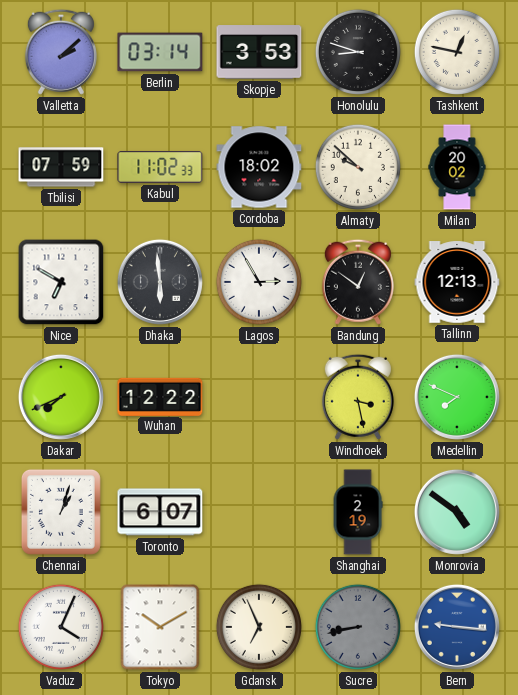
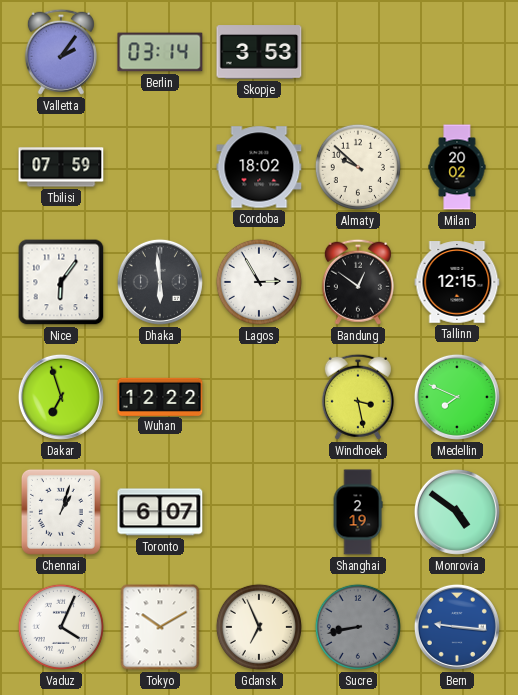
Valletta: 2:08 -> 2:06
Honolulu: 8:48 -> none
Tashkent: 12:47 -> none
Kabul: 11:02 -> none
Nice: 6:50 -> 6:06
Tallinn: 12:13 -> 12:15
Dakar: 7:41 -> 6:57
